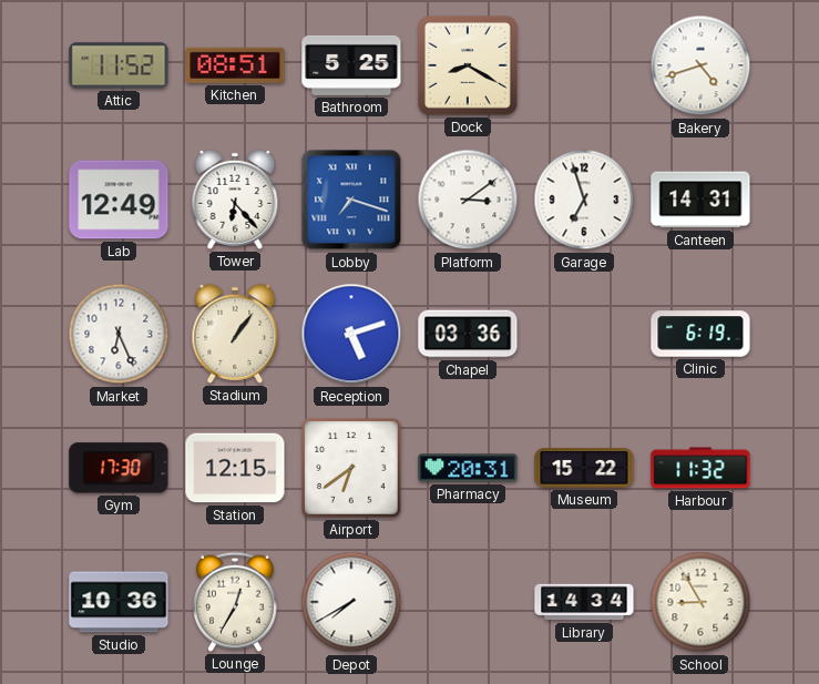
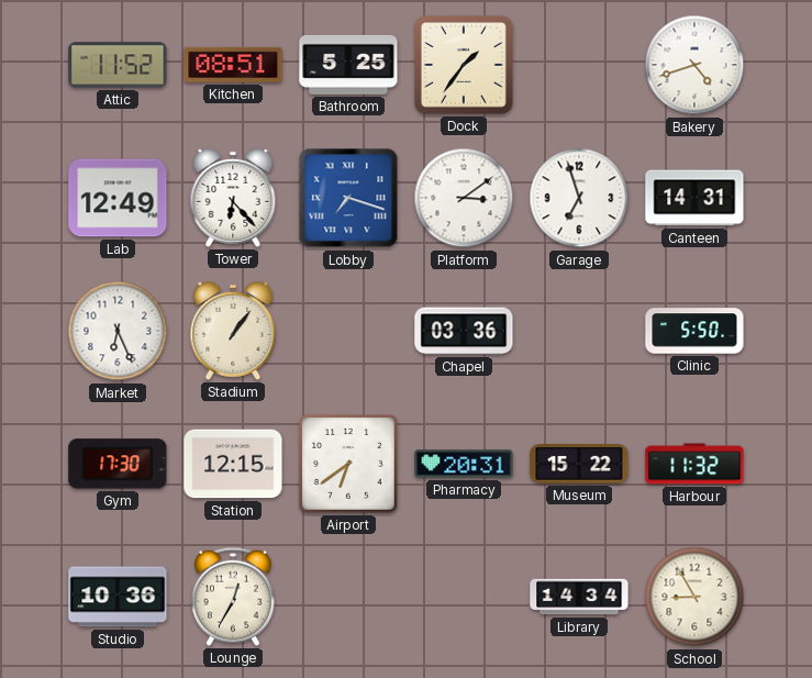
Dock: 8:20 -> 1:36
Reception: 5:12 -> none
Clinic: 6:19 -> 5:50
Depot: 7:40 -> none
